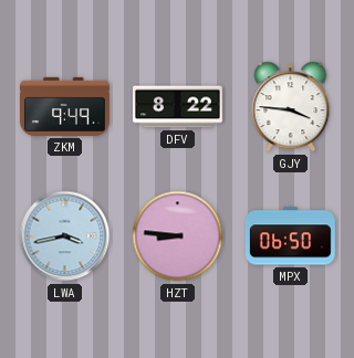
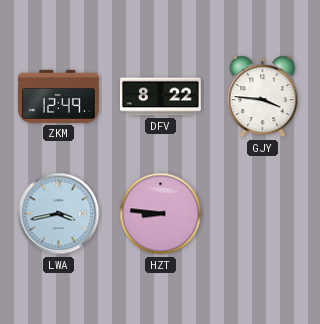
ZKM: 9:49 -> 12:49
MPX: 06:50 -> none
